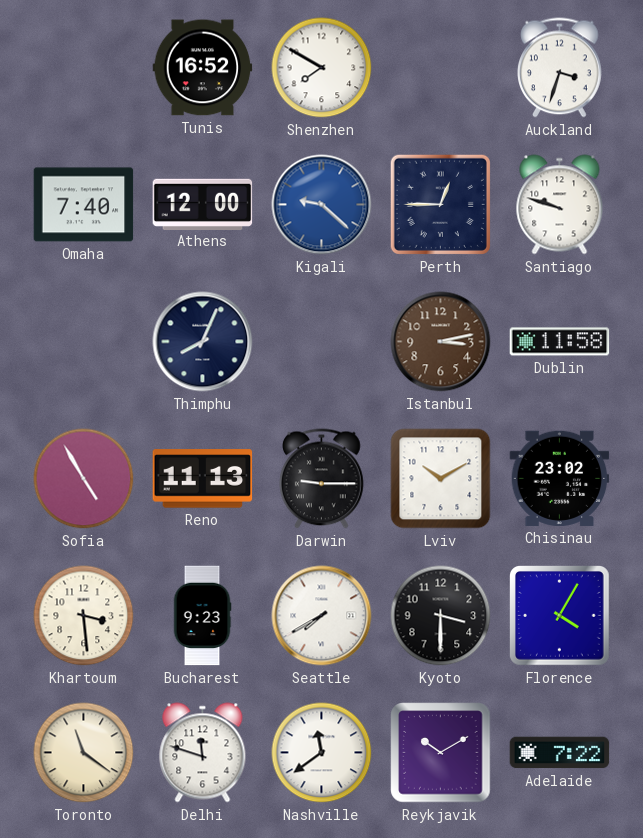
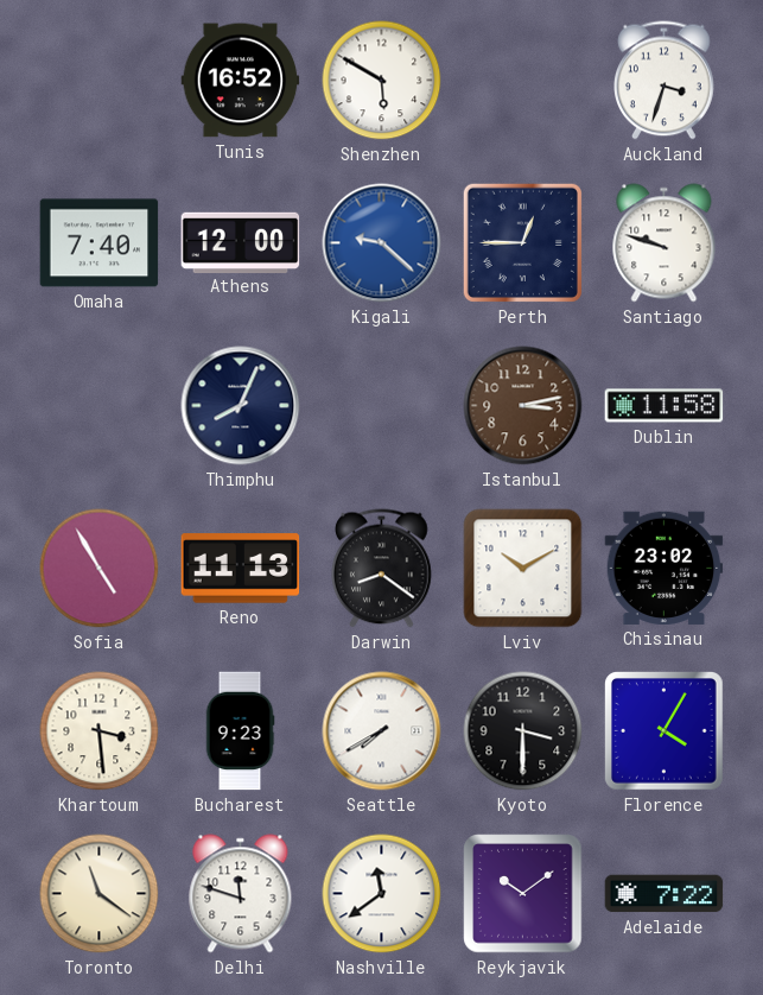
Shenzhen: 7:50 -> 5:50
Darwin: 9:15 -> 8:21
Reykjavik: 10:10 -> 10:09
